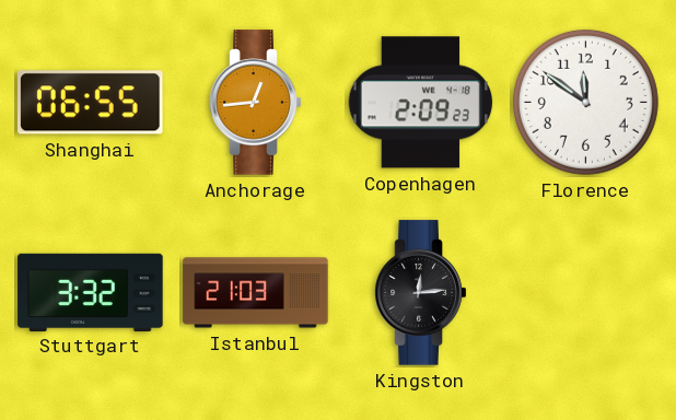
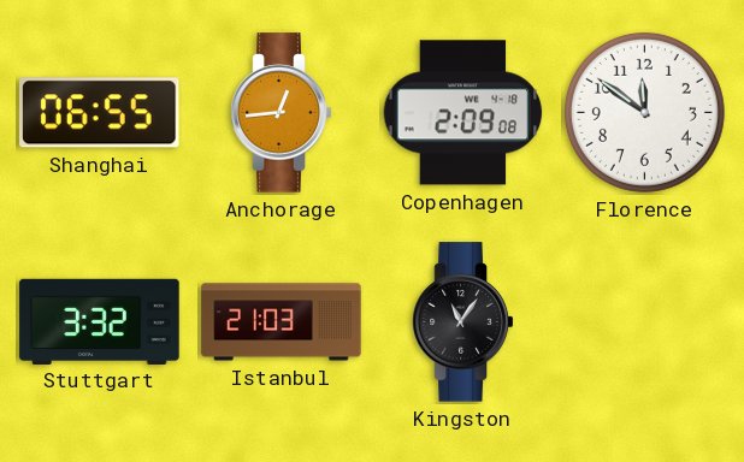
Copenhagen: 2:09:23 -> 2:09:08
Kingston: 12:14 -> 11:06
